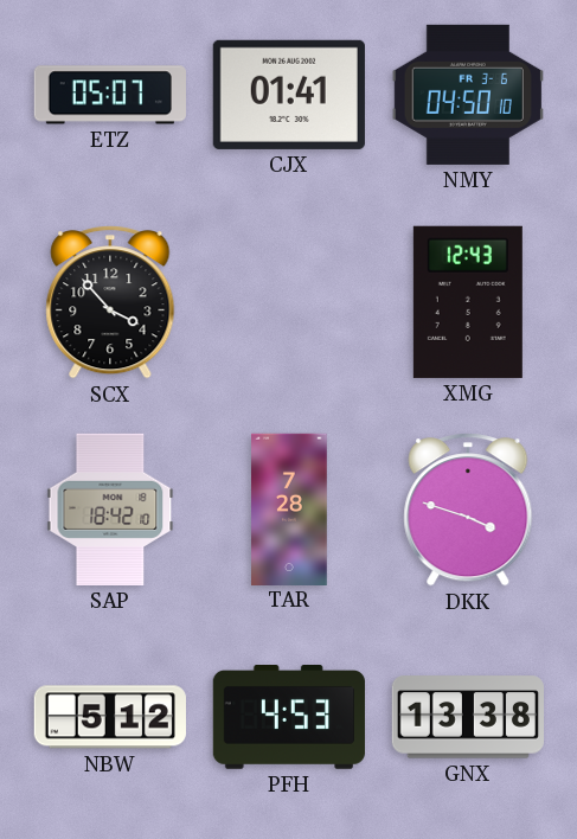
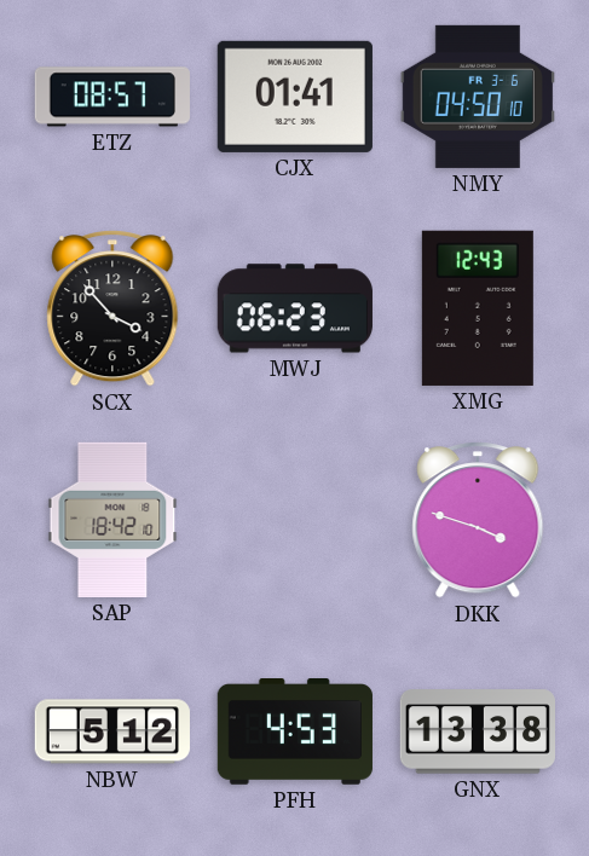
ETZ: 05:07 -> 08:57
MWJ: none -> 06:23
TAR: 7:28 -> none
